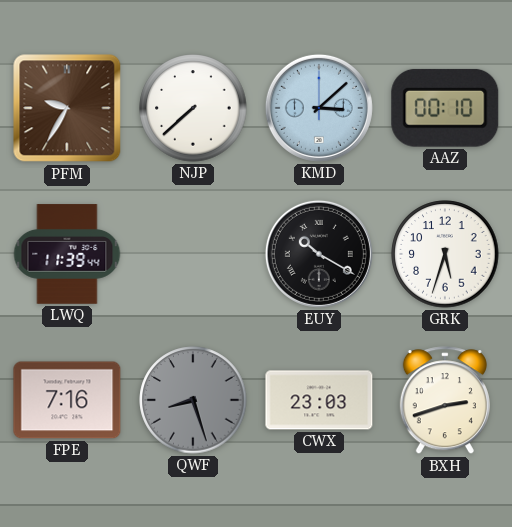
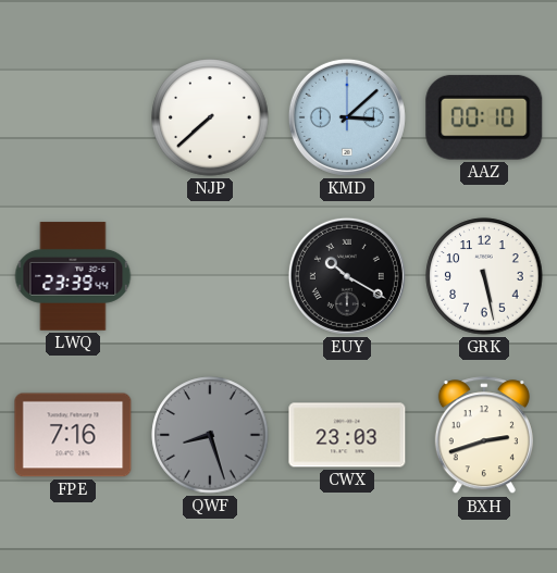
PFM: 9:35 -> none
LWQ: 11:39 -> 23:39
GRK: 5:33 -> 5:28
